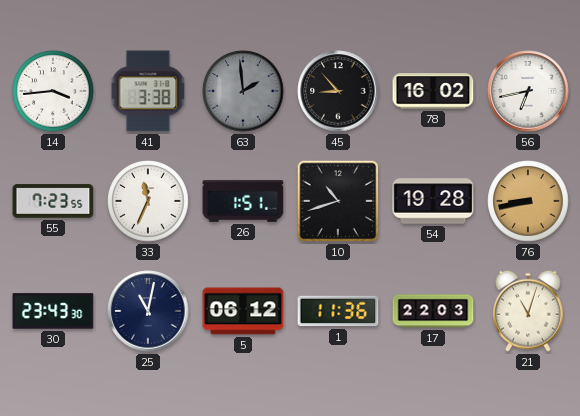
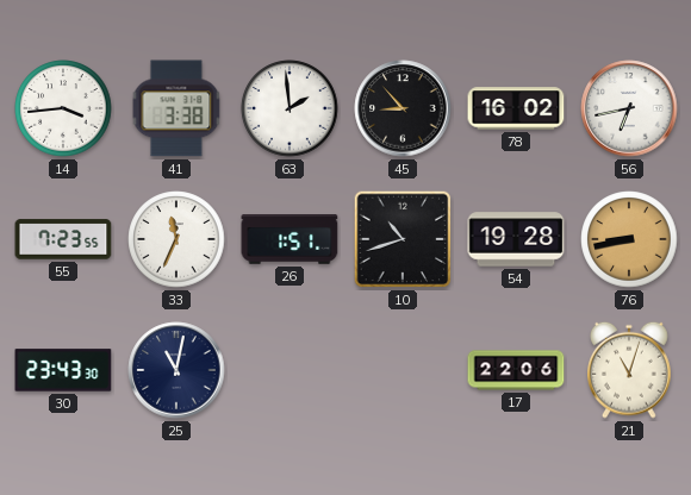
63 dial: grey -> white
5: 06:12 -> none
1: 11:36 -> none
17: 22:03 -> 22:06
